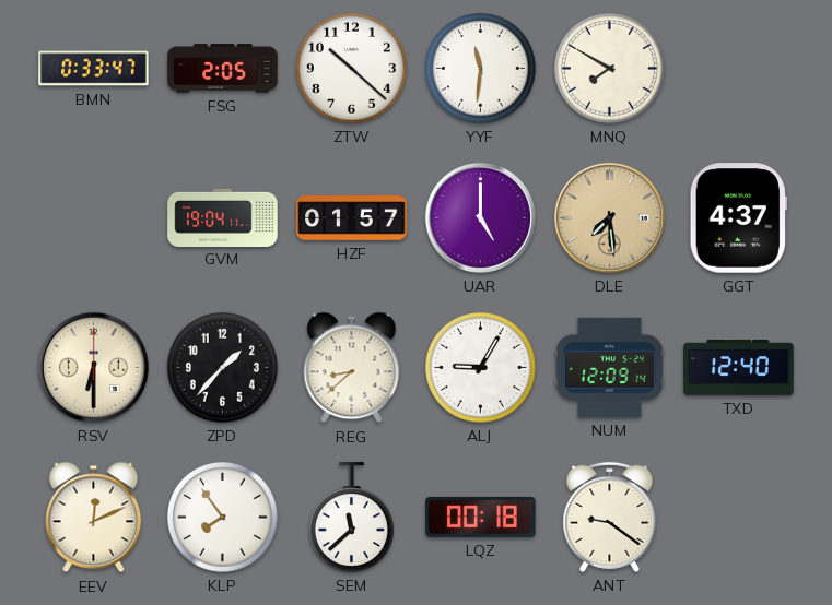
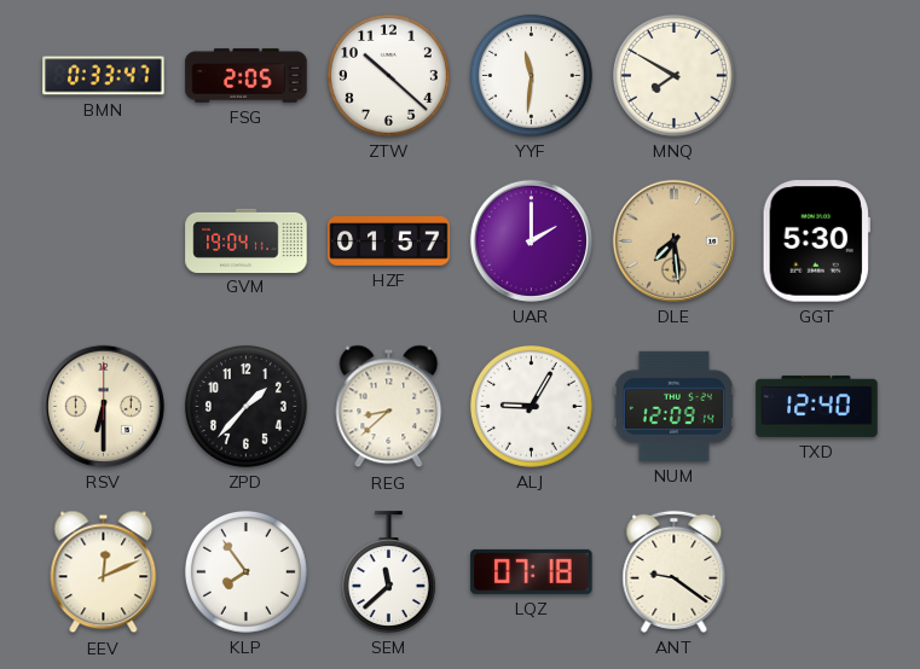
UAR: 5:00 -> 2:00
GGT: 4:37 -> 5:30
LQZ: 00:18 -> 07:18
